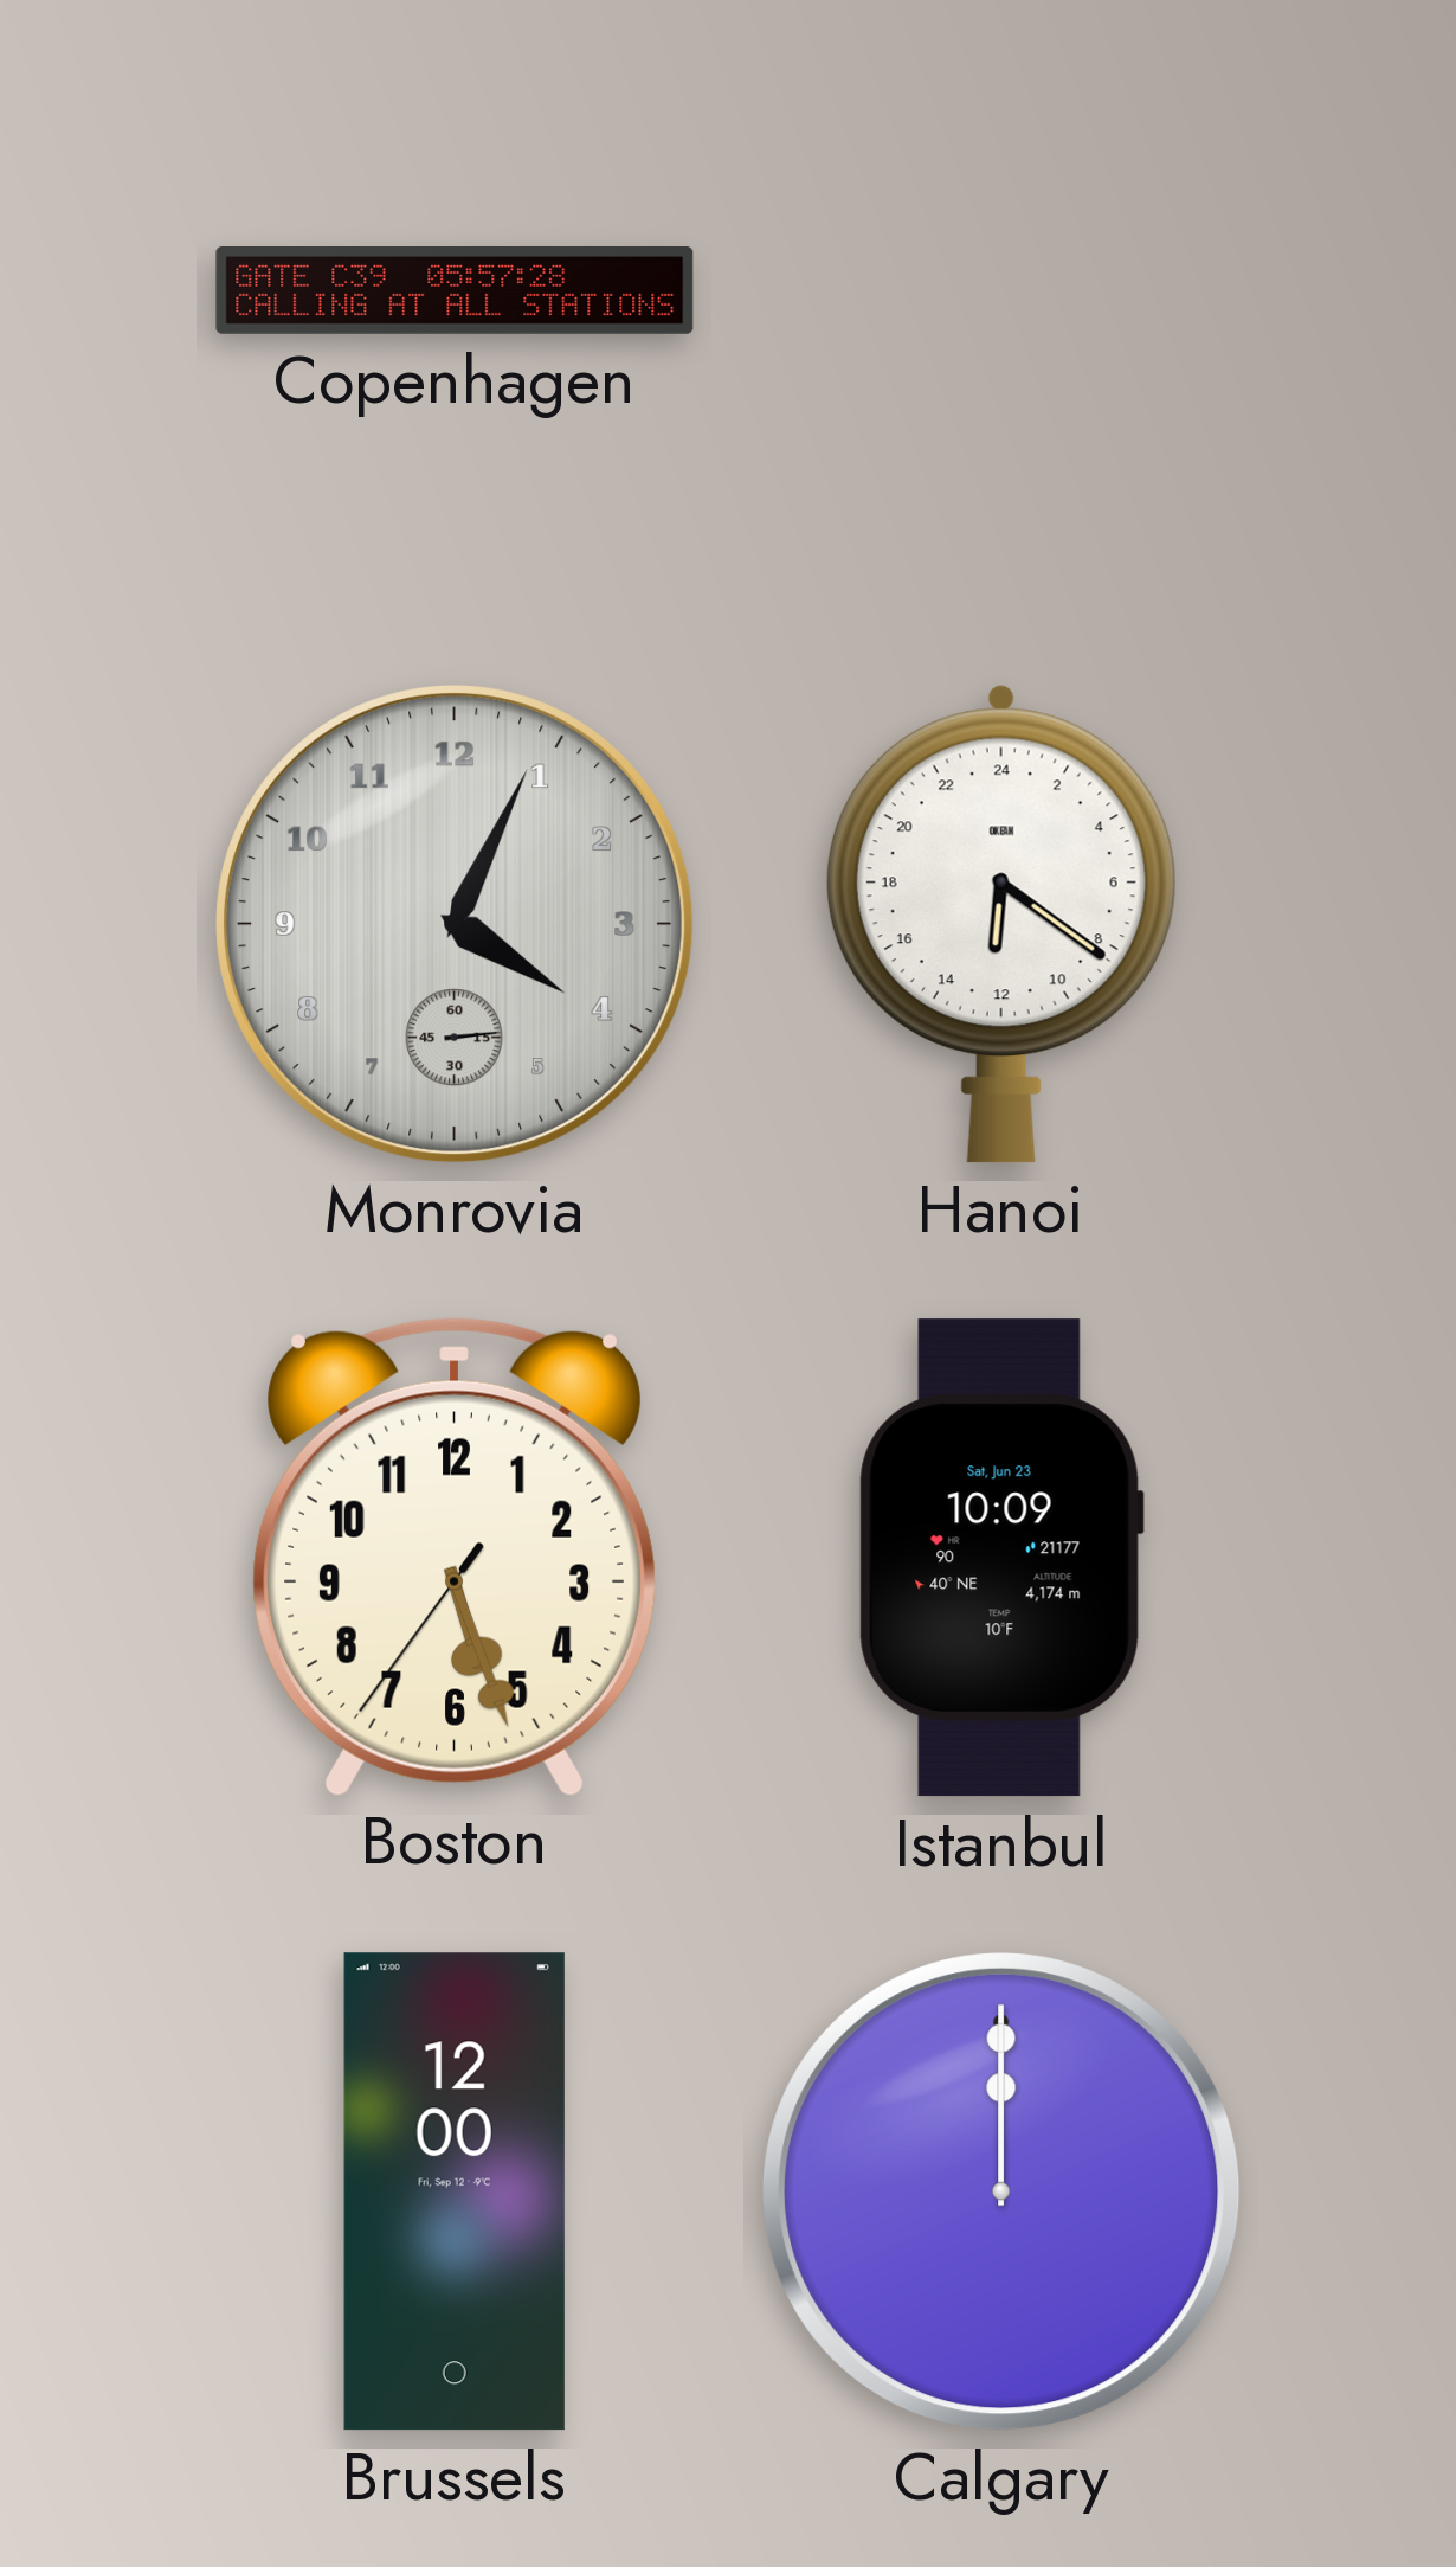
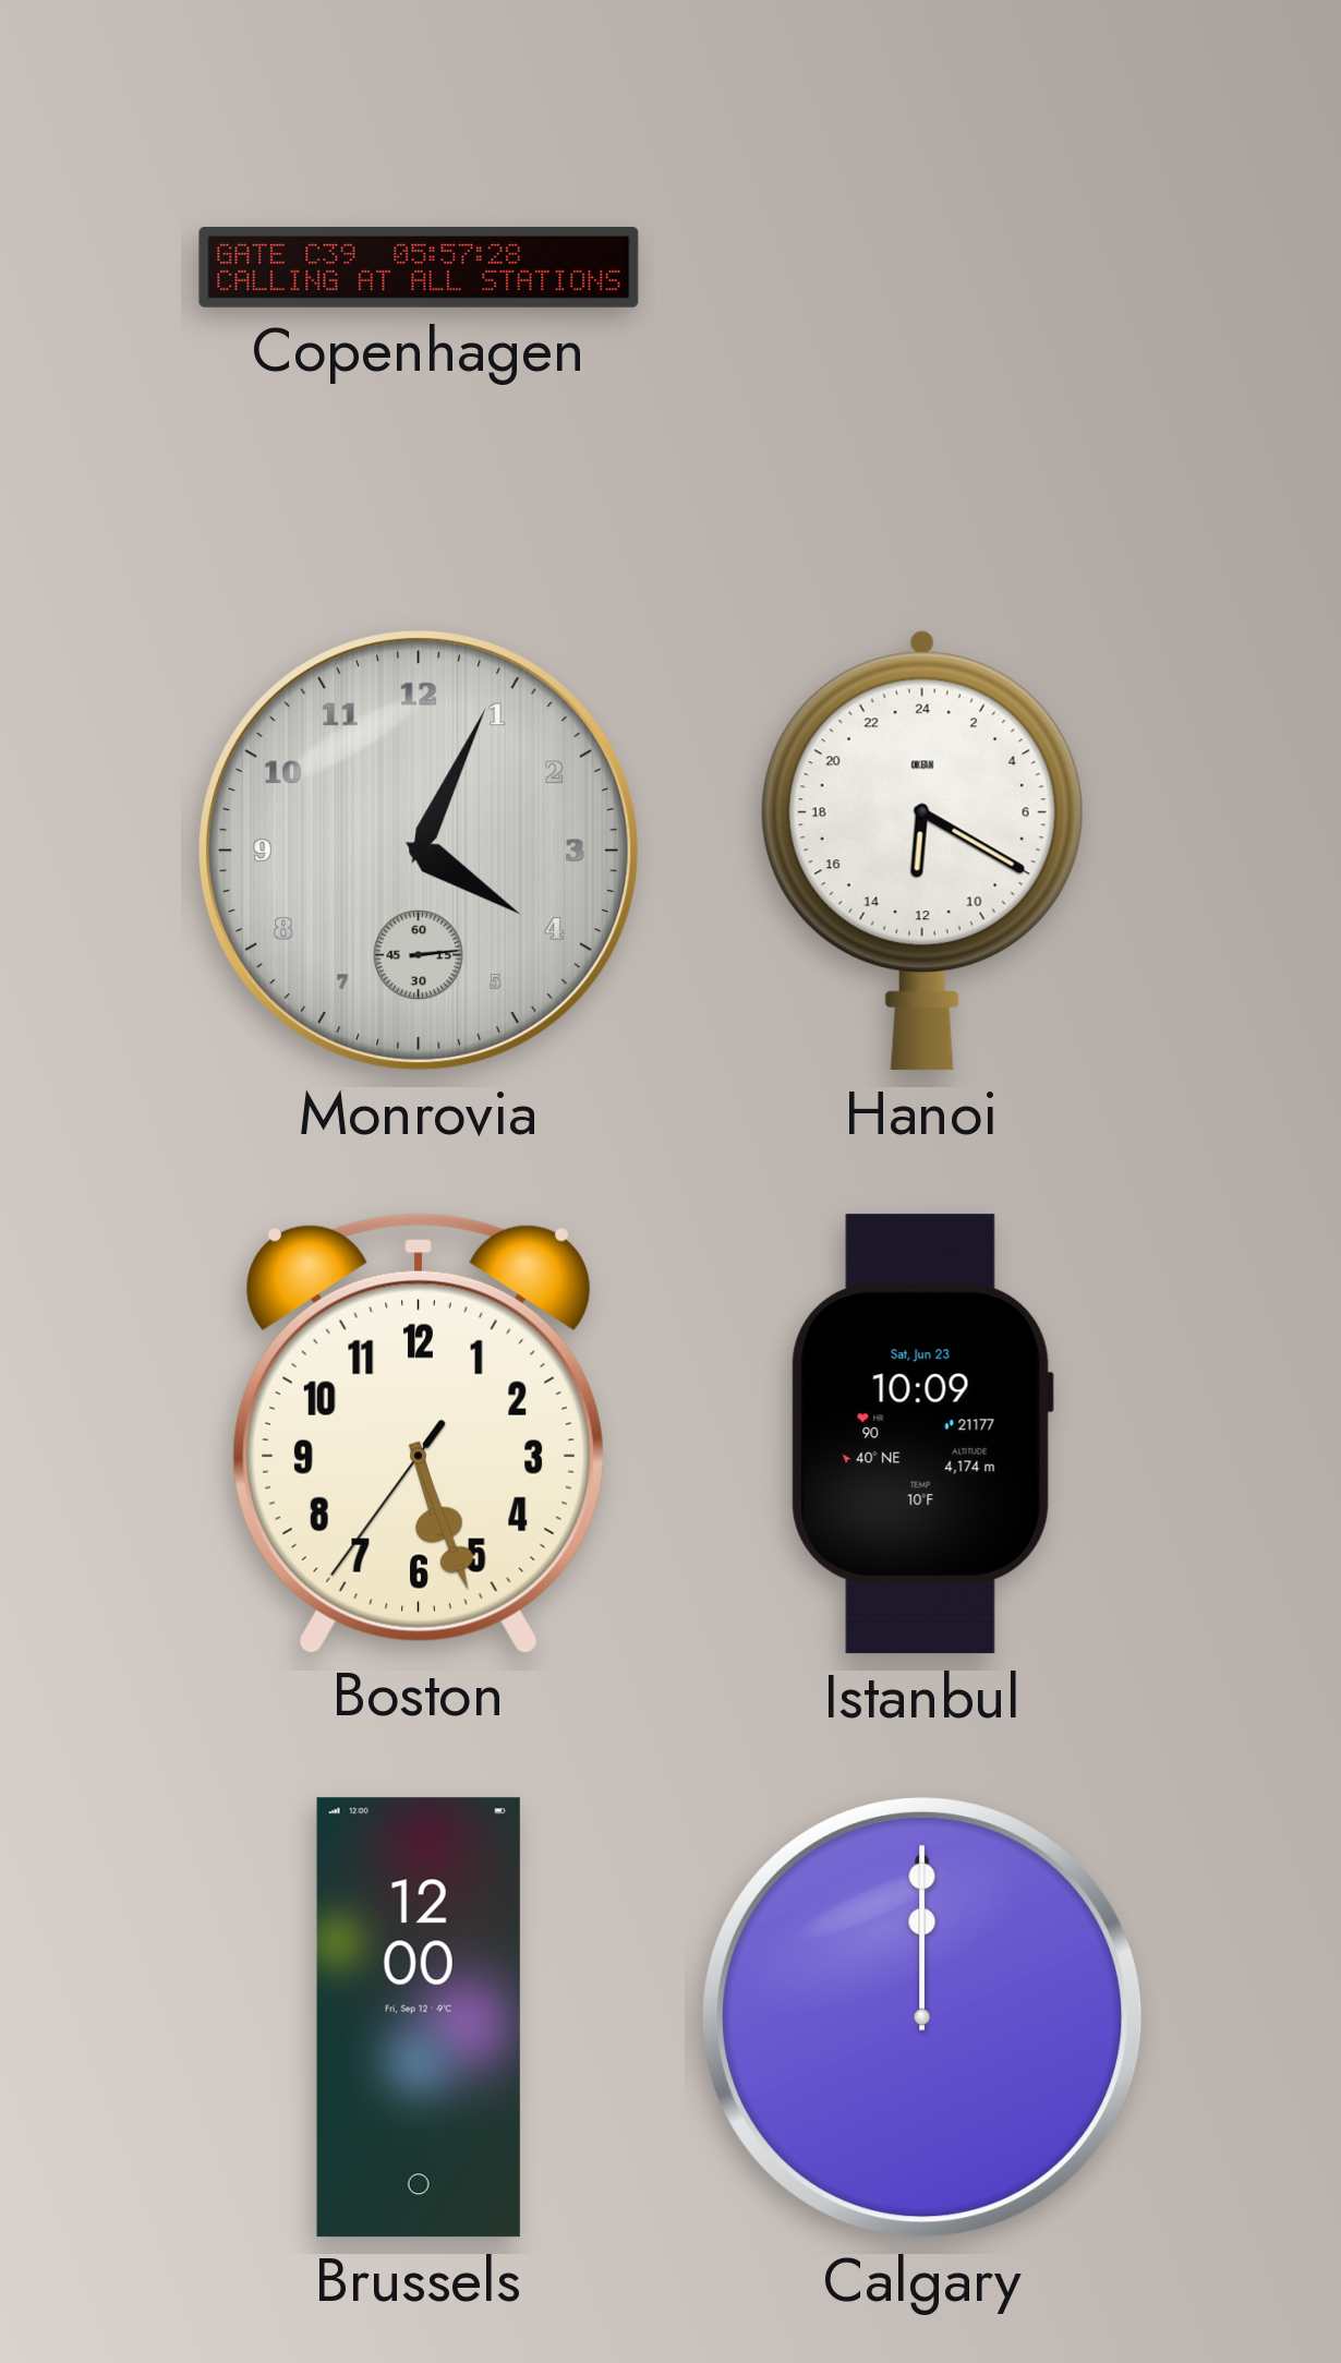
Hanoi: 12:21 -> 12:20
